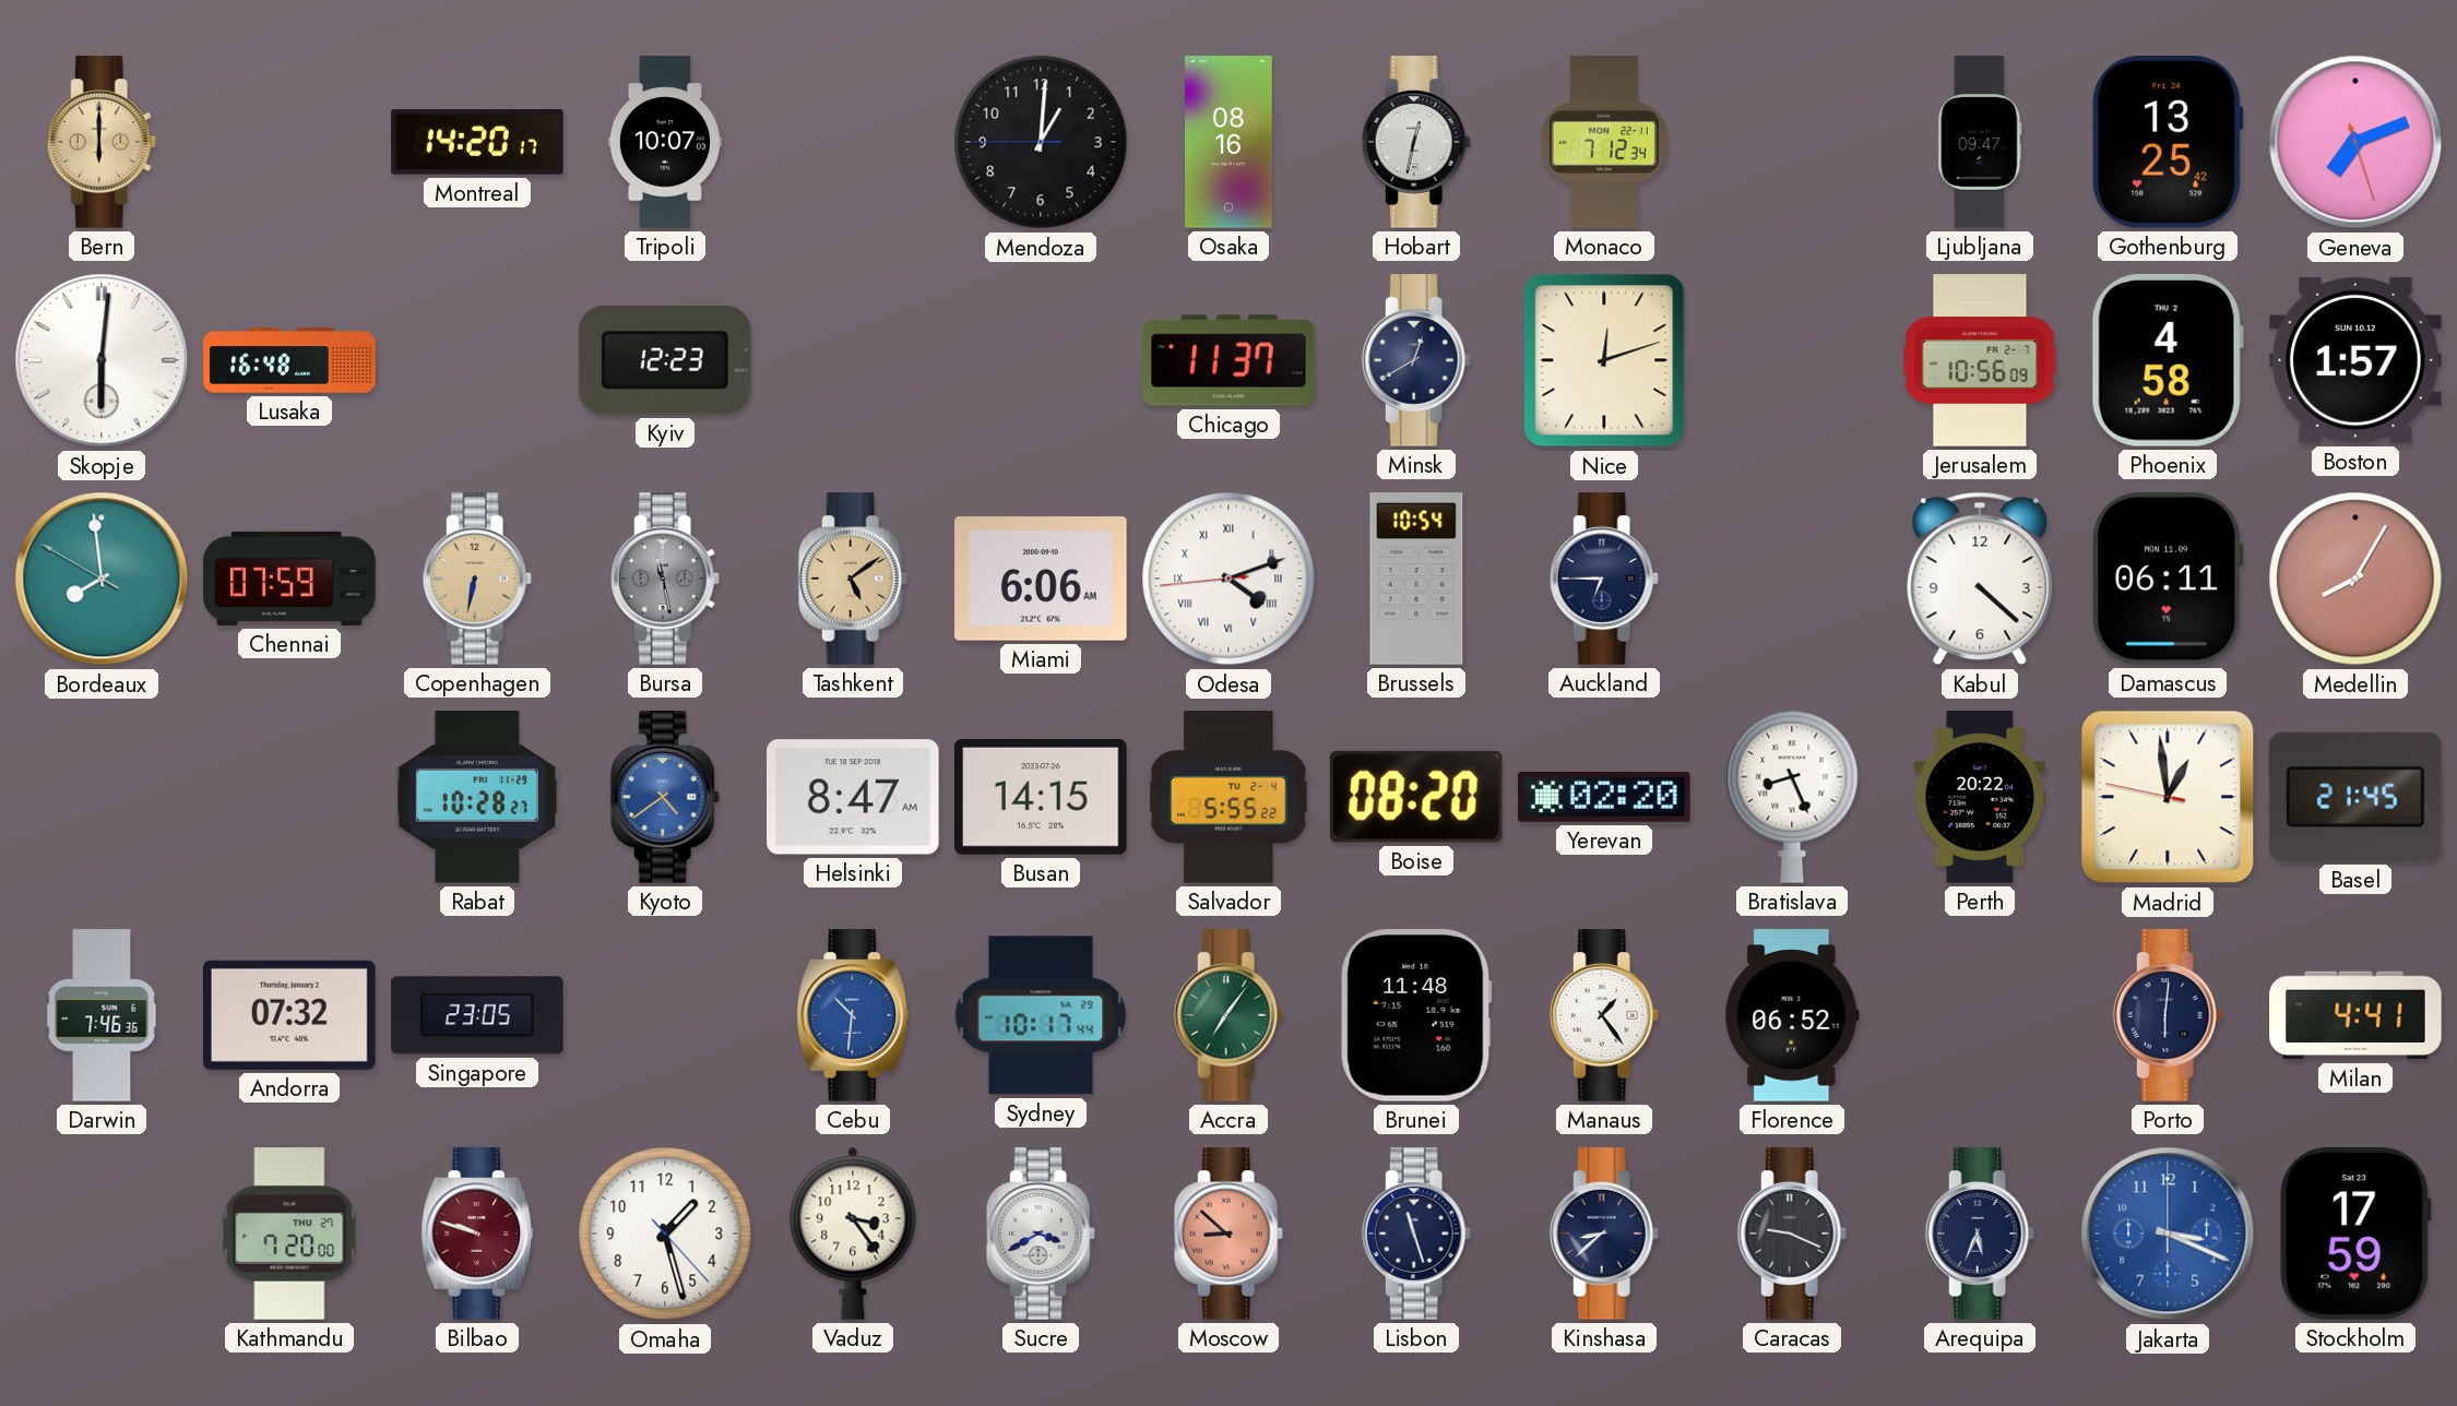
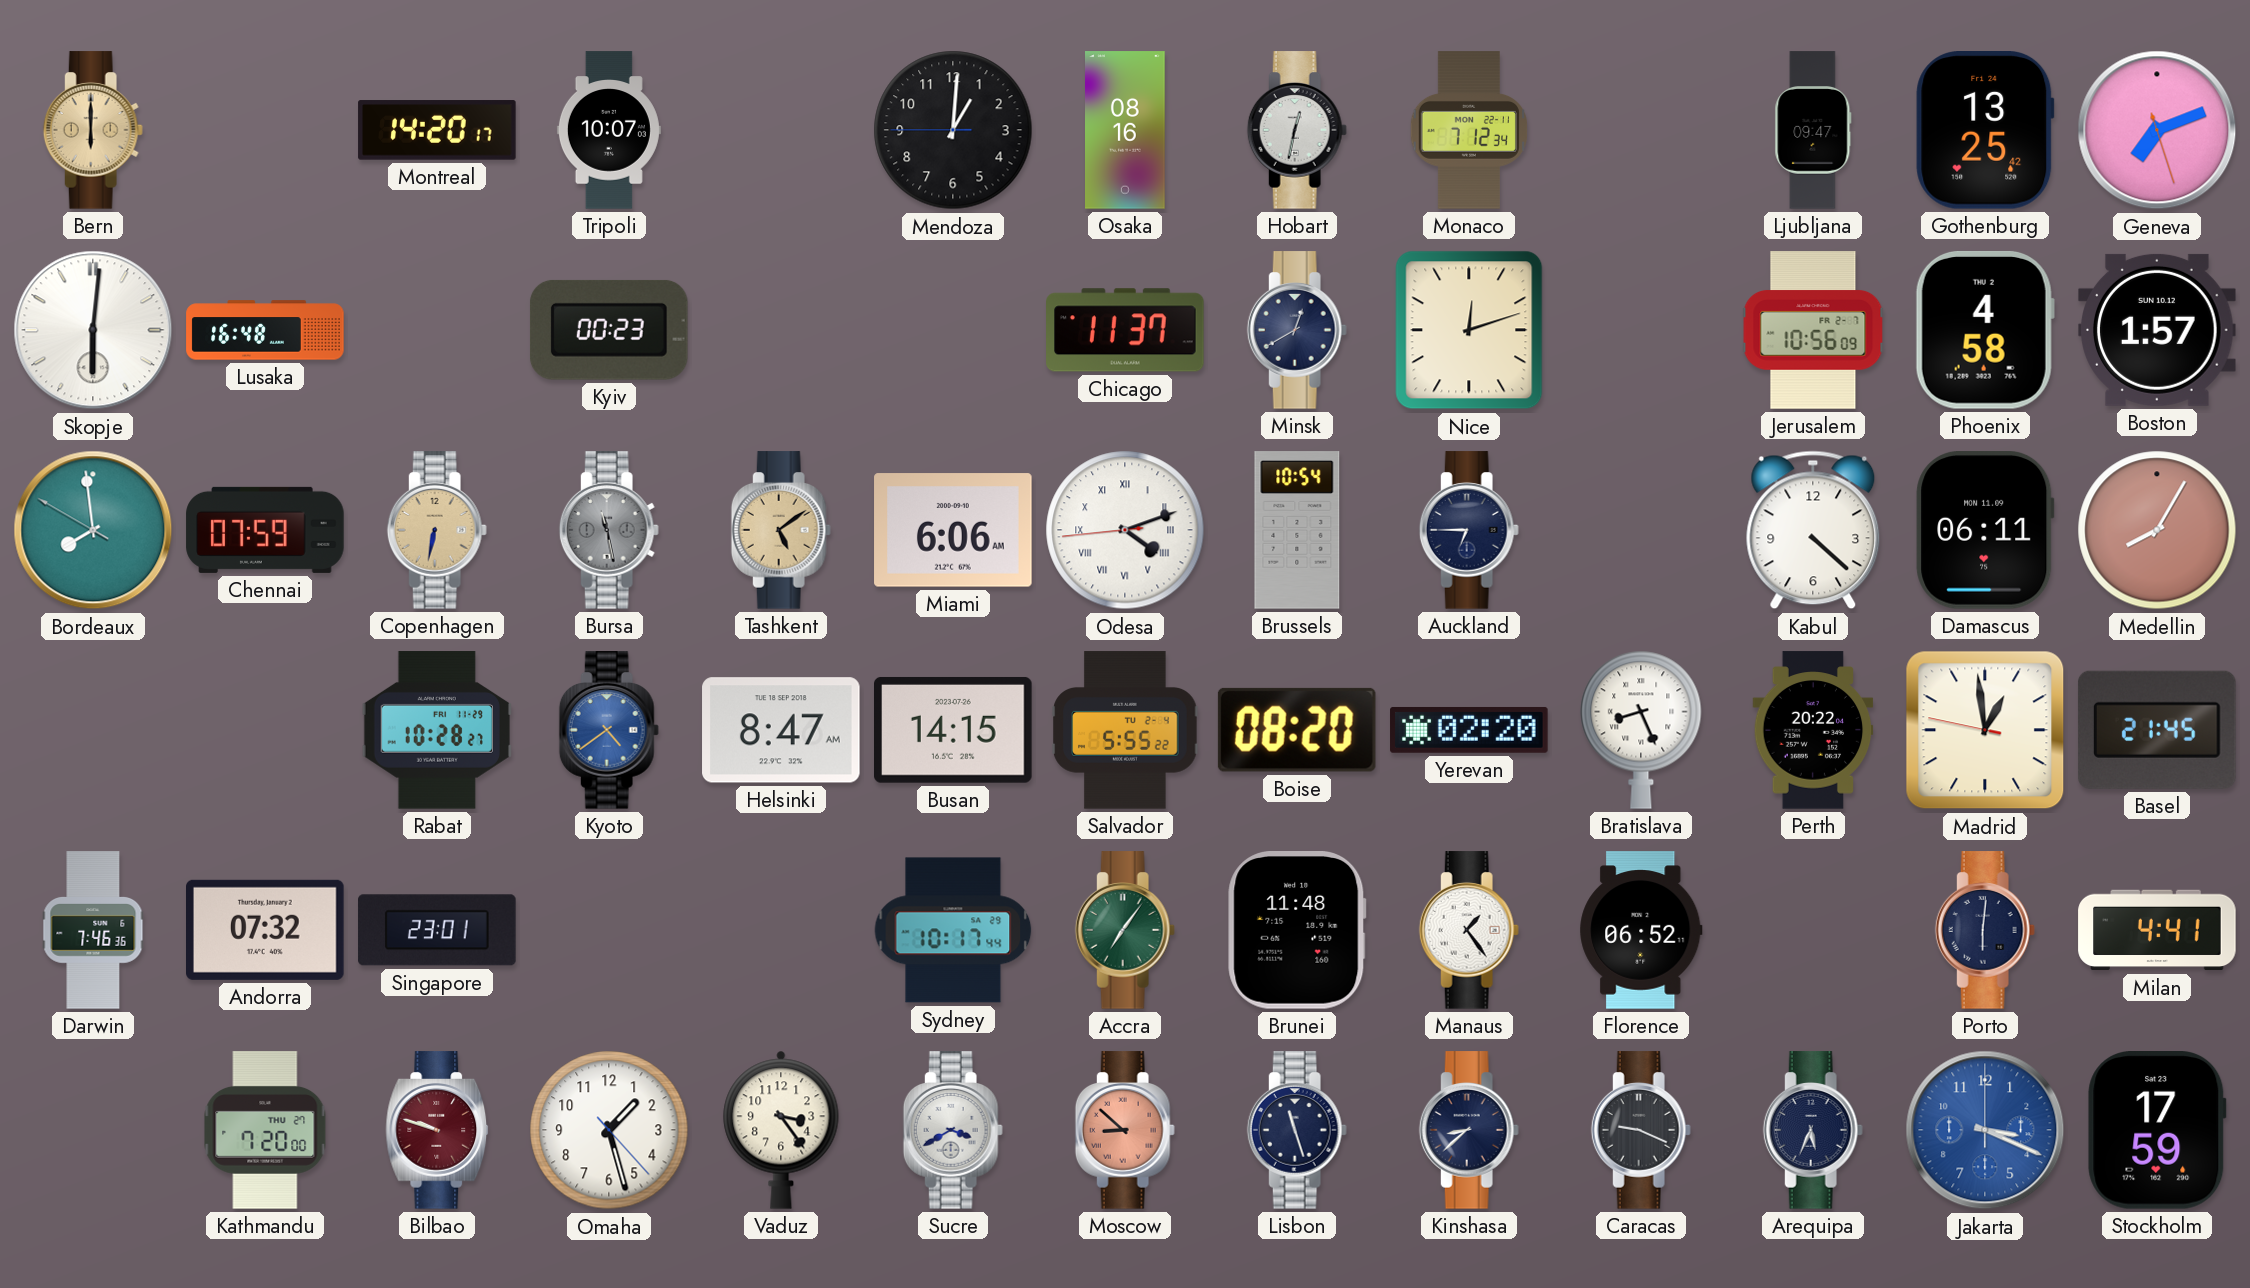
Kyiv: 12:23 -> 00:23
Singapore: 23:05 -> 23:01
Cebu: 10:31 -> none
